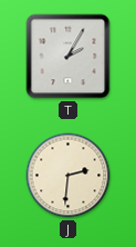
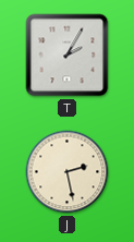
J: 2:31 -> 2:28
